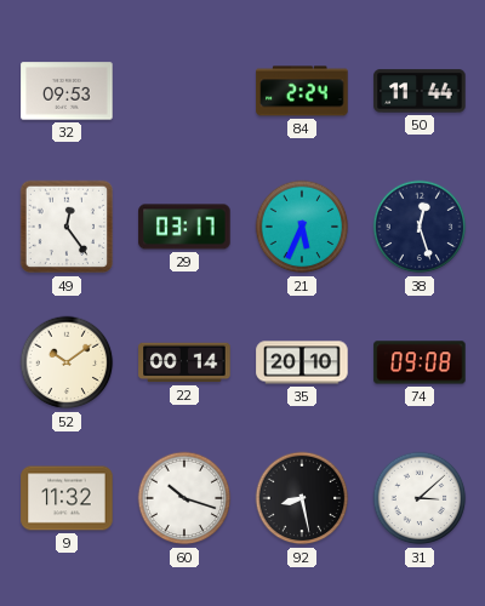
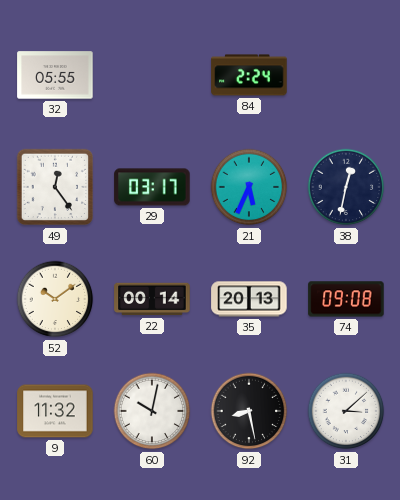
32: 09:53 -> 05:55
50: 11:44 -> none
38: 12:27 -> 12:32
35: 20:10 -> 20:13
60: 10:18 -> 10:02
